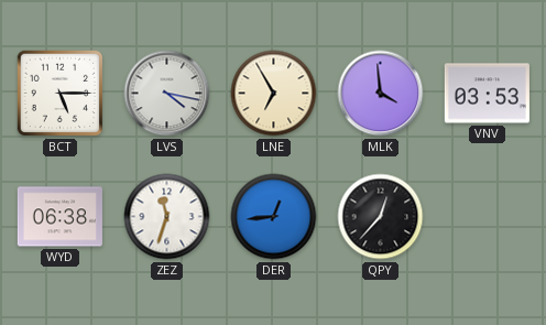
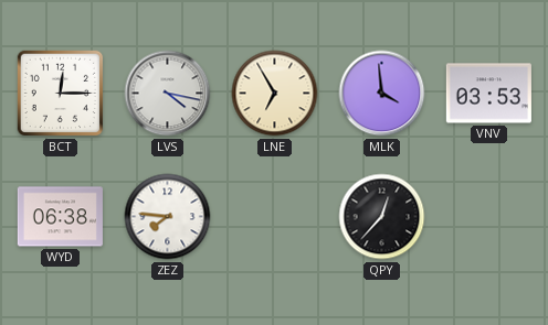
BCT: 5:15 -> 12:15
ZEZ: 11:33 -> 7:46
DER: 12:44 -> none
